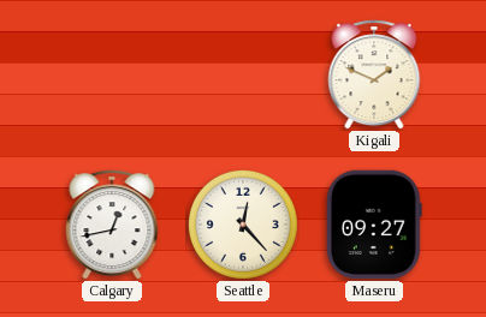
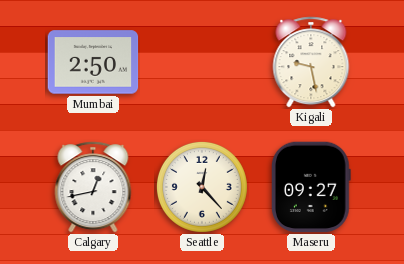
Mumbai: none -> 2:50
Kigali: 1:49 -> 9:28
